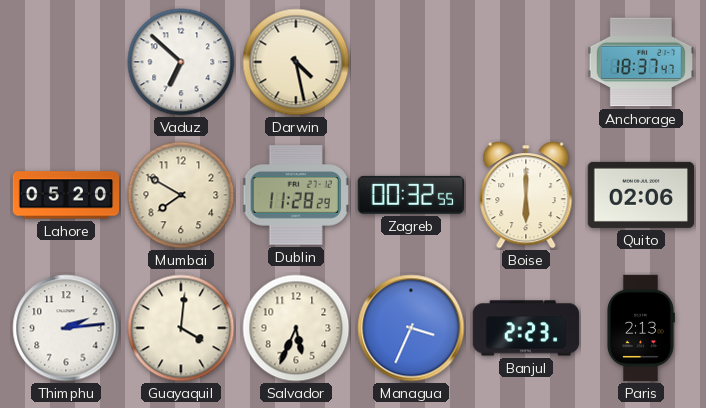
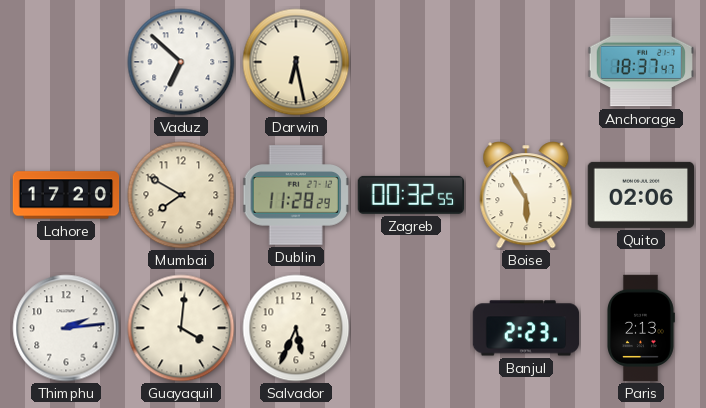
Darwin: 4:28 -> 6:28
Lahore: 05:20 -> 17:20
Boise: 6:00 -> 5:55
Managua: 3:34 -> none
